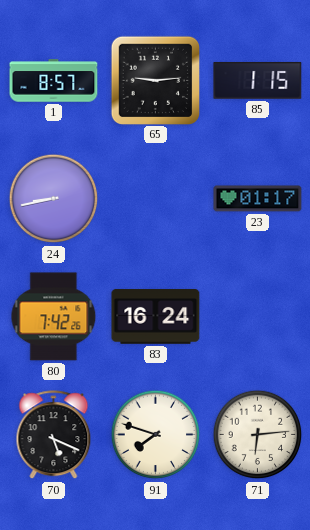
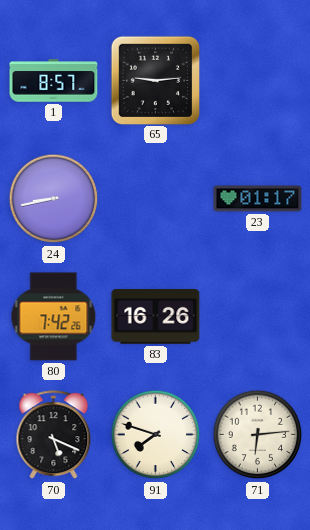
85: 1:15 -> none
83: 16:24 -> 16:26
